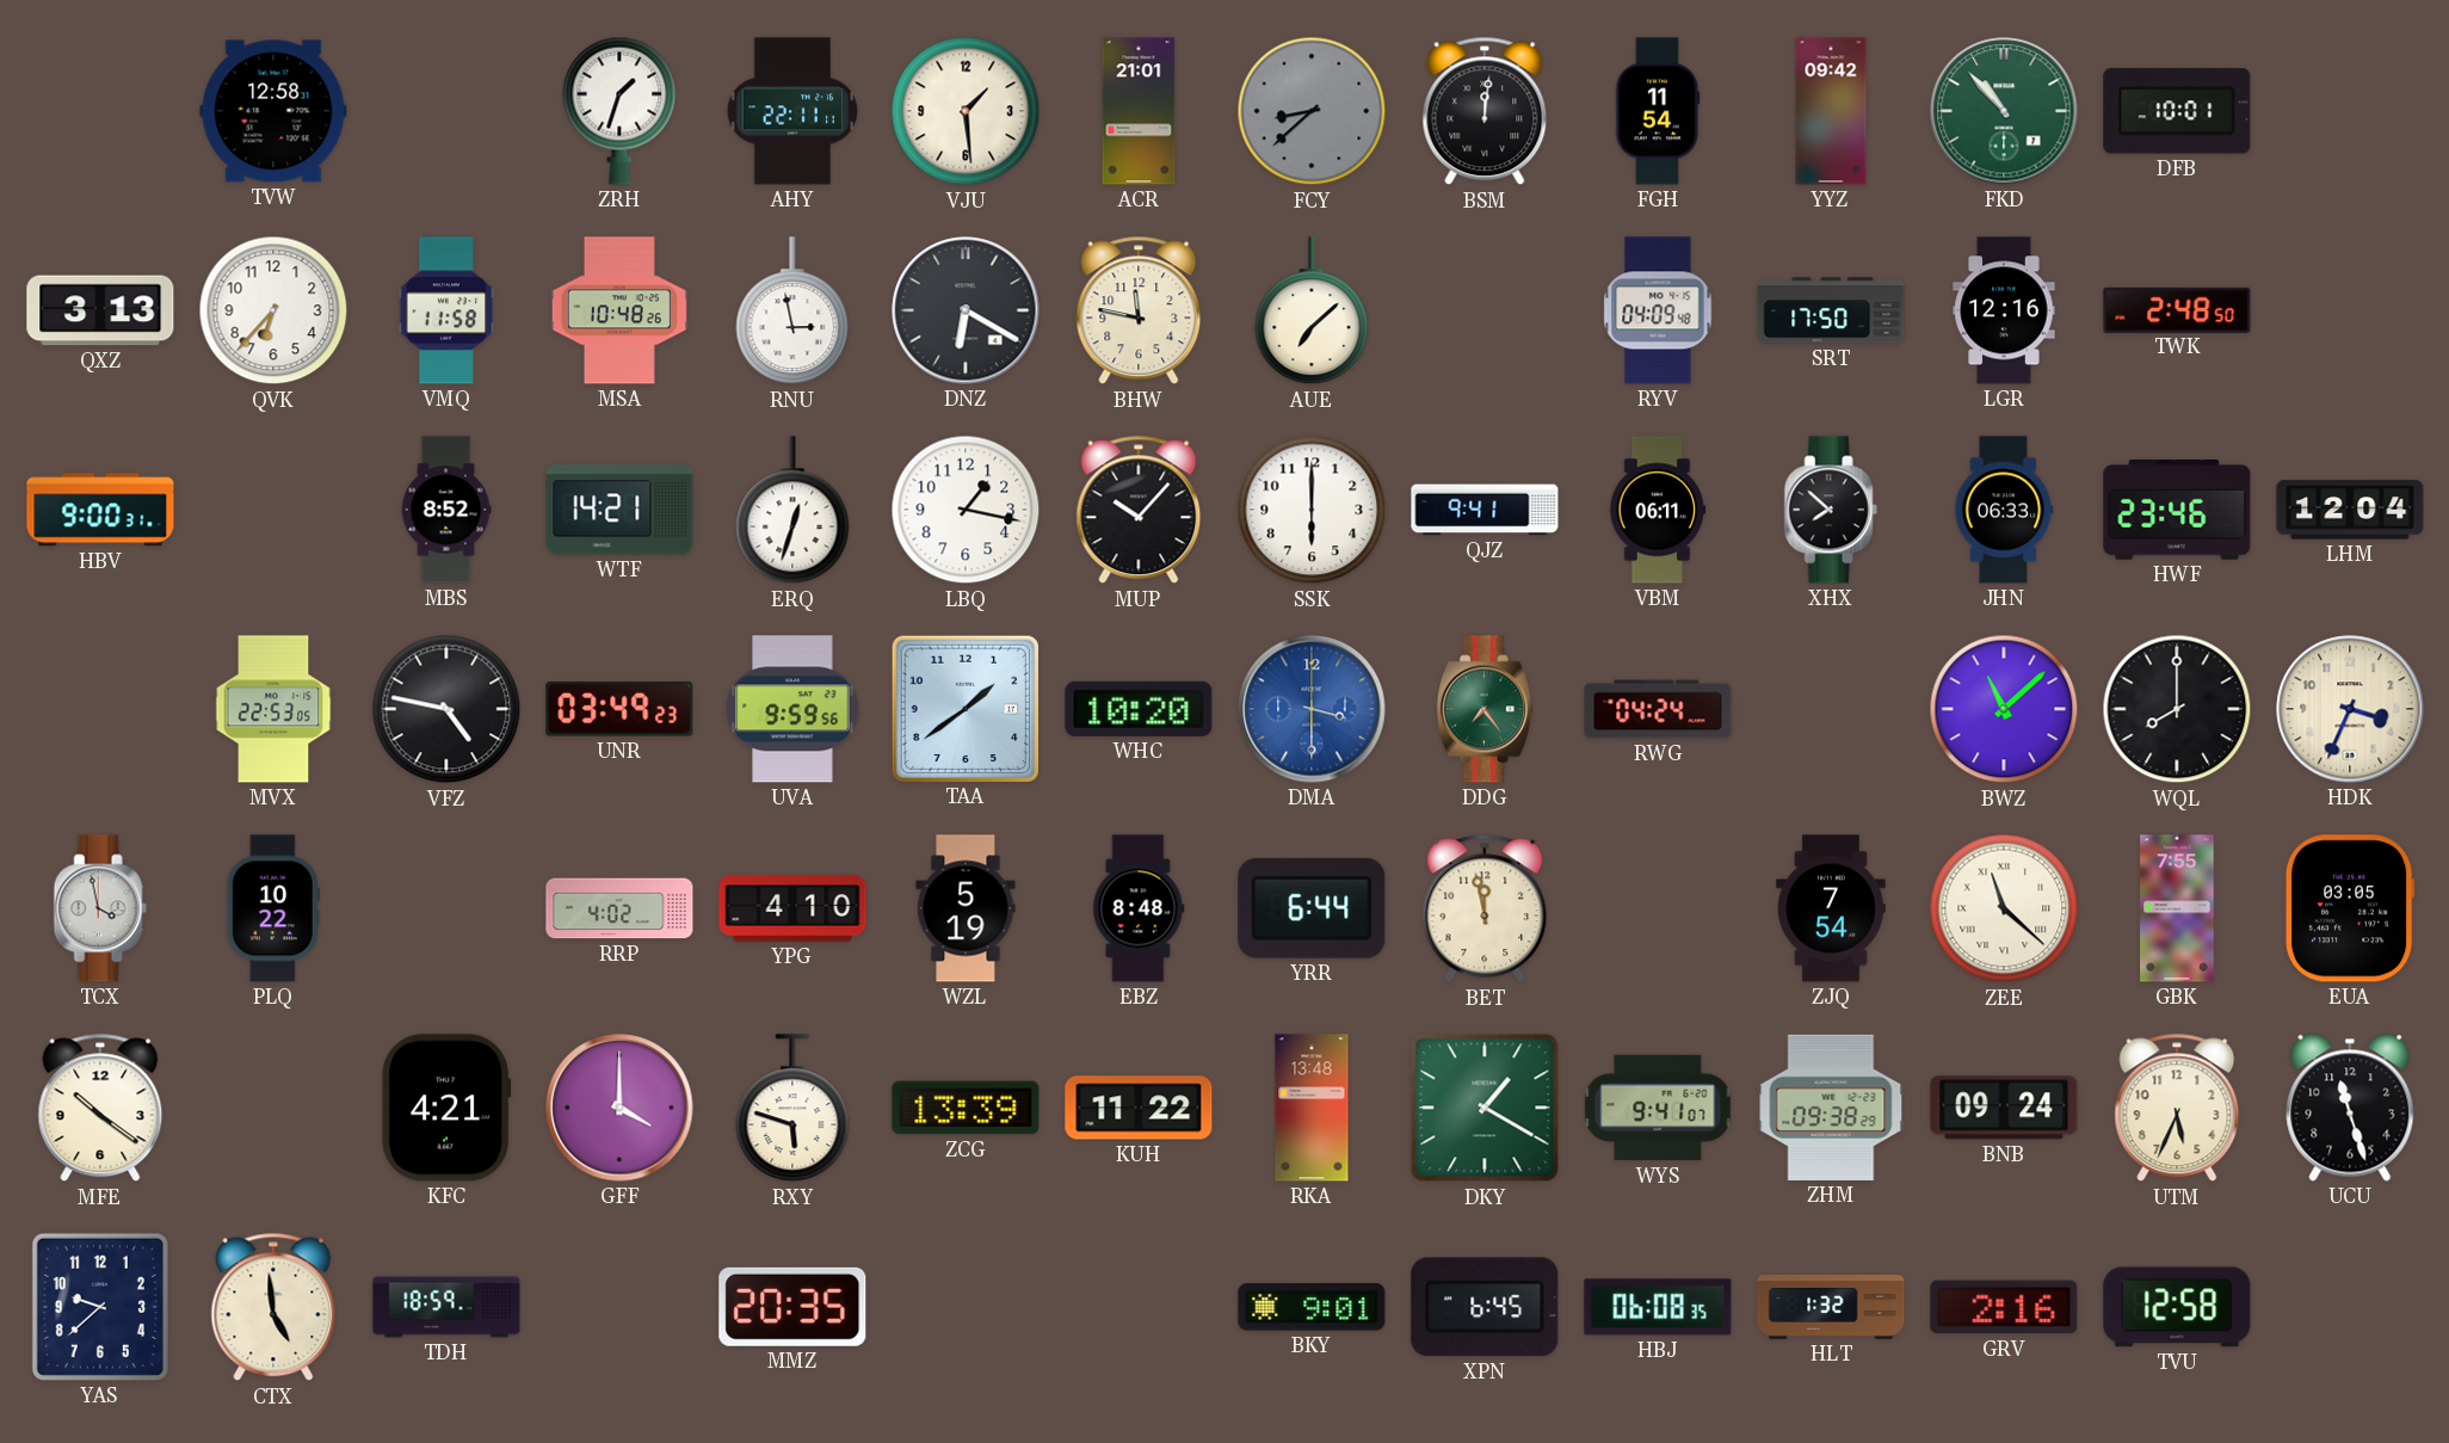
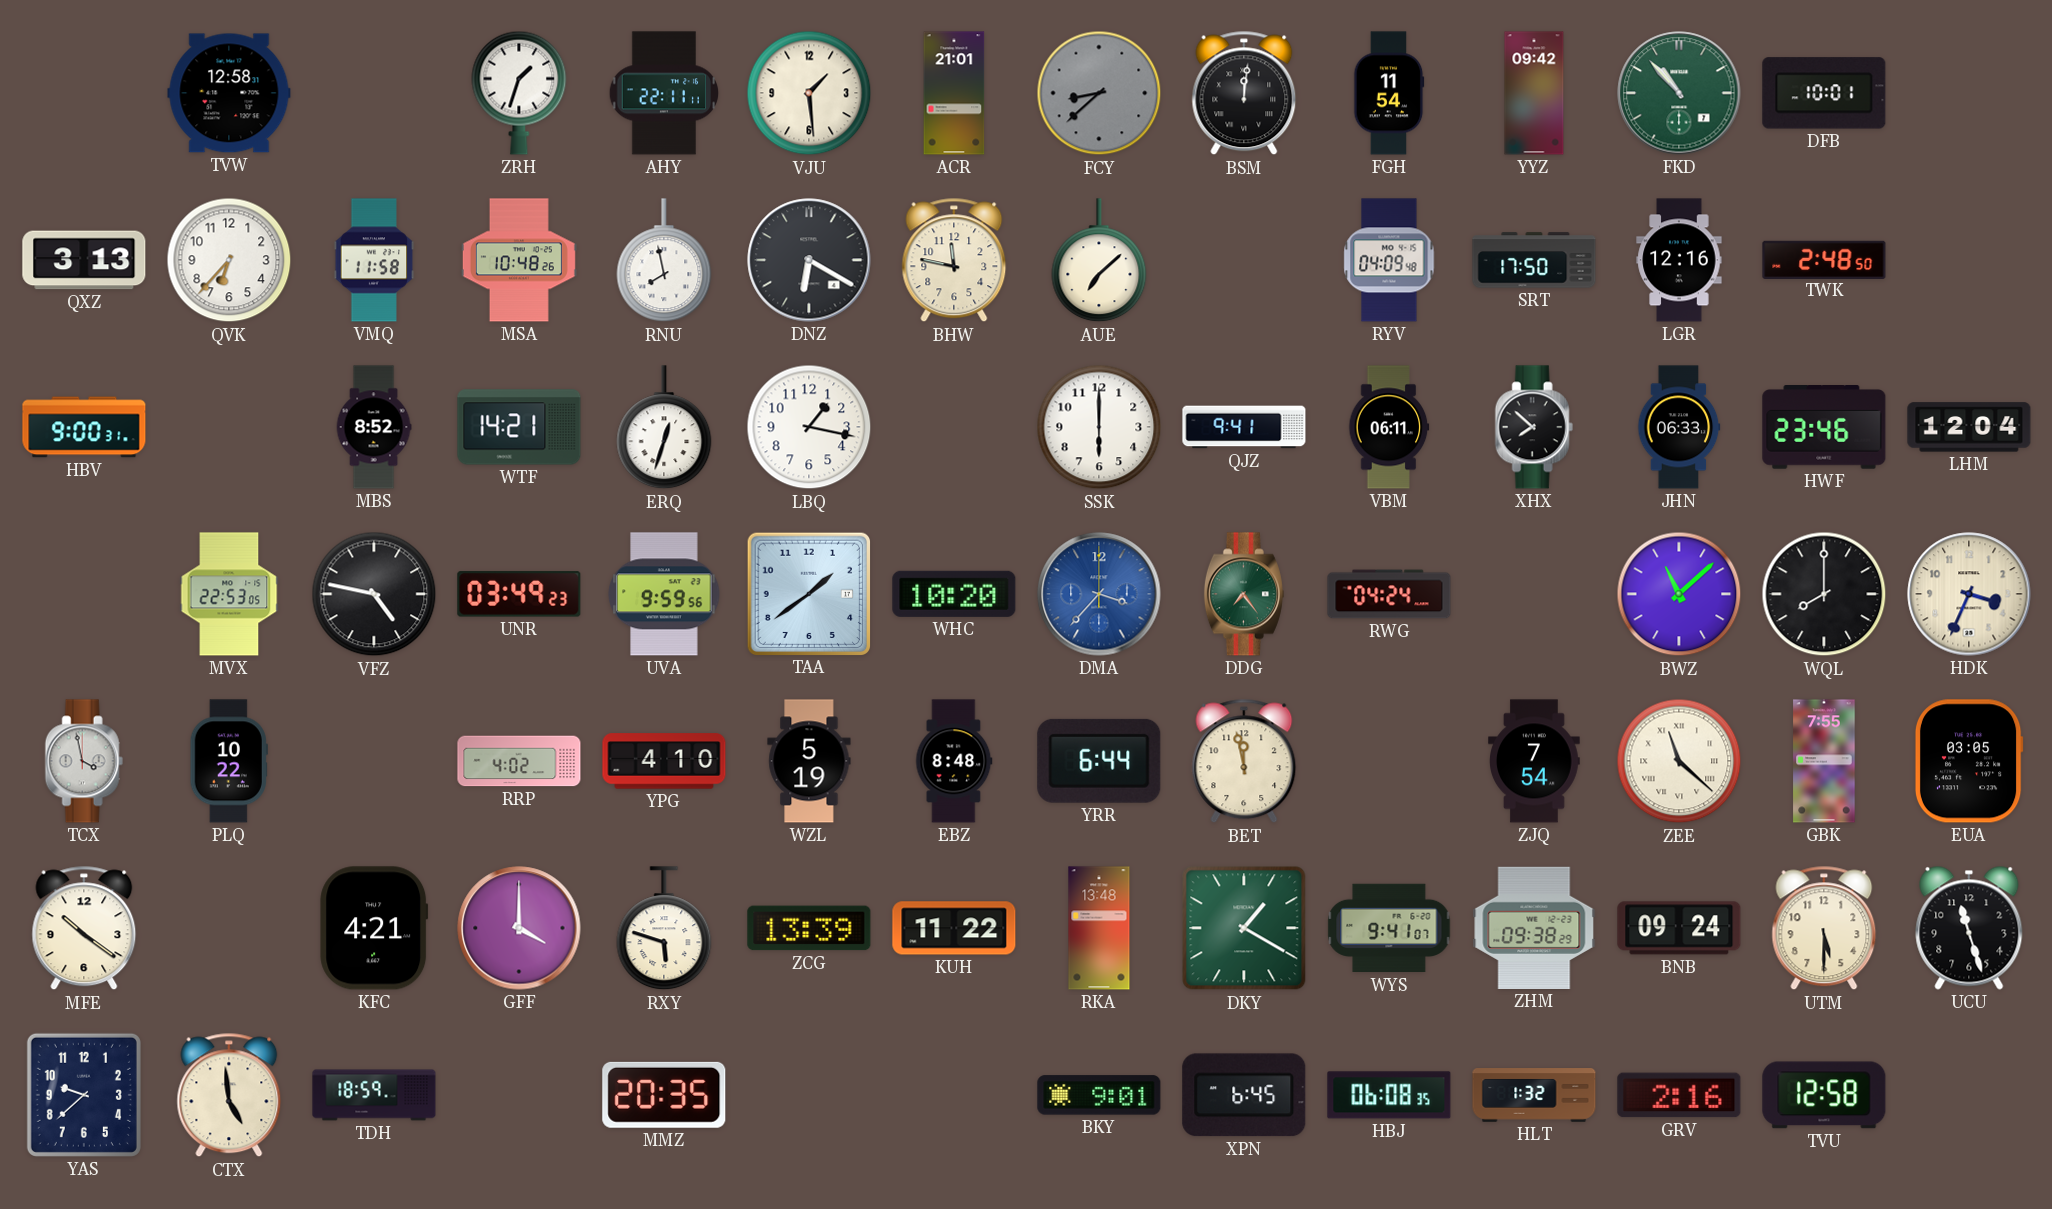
RNU: 2:58 -> 7:58
MUP: 10:07 -> none
DMA: 3:30 -> 3:37
UTM: 5:34 -> 5:30
